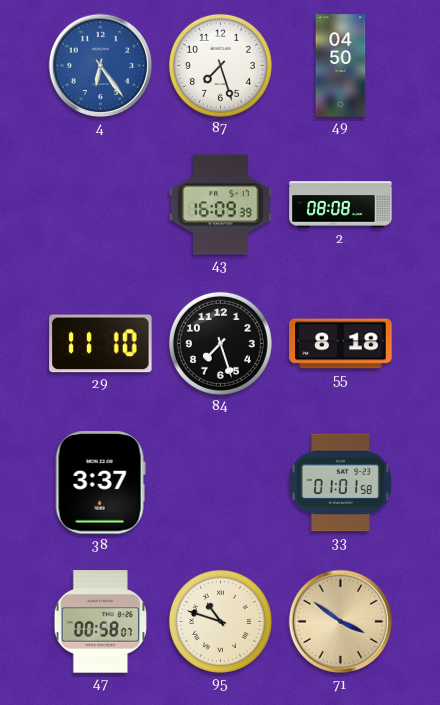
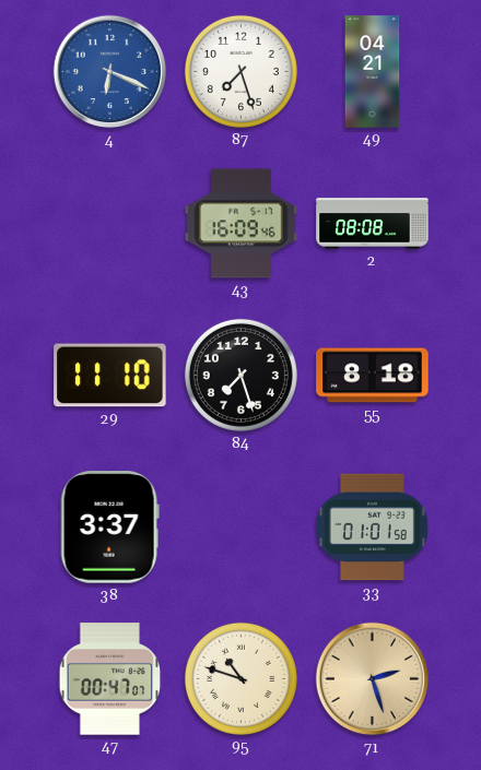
4: 6:24 -> 6:19
49: 04:50 -> 04:21
43: 16:09:39 -> 16:09:46
47: 00:58 -> 00:47
71: 3:51 -> 2:27
